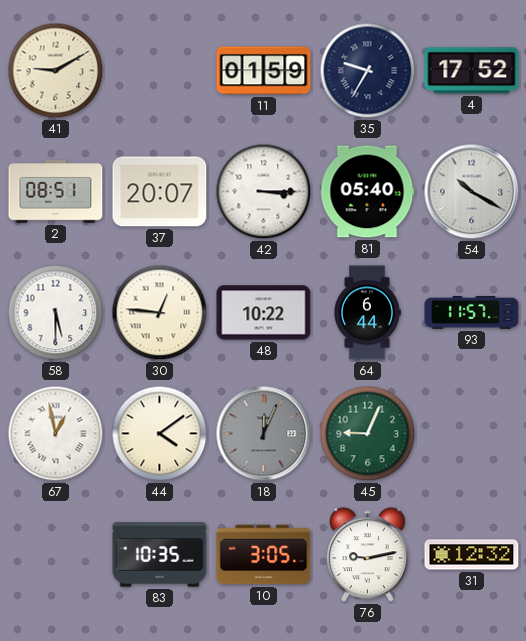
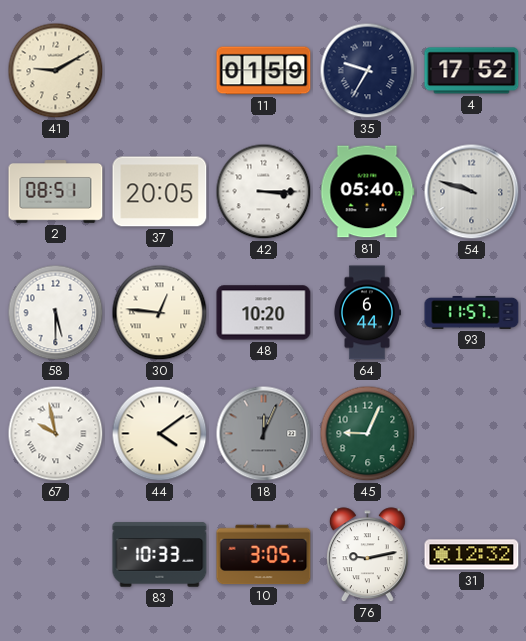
37: 20:07 -> 20:05
54: 10:20 -> 9:48
48: 10:22 -> 10:20
67: 12:58 -> 9:58
83: 10:35 -> 10:33
